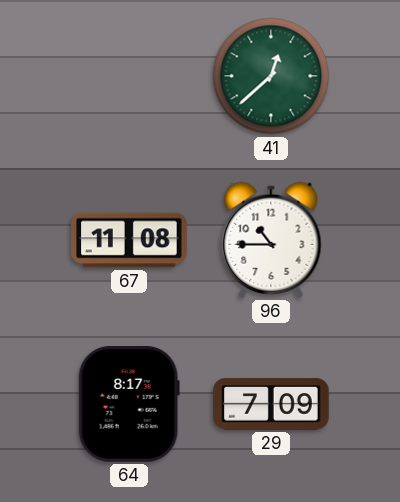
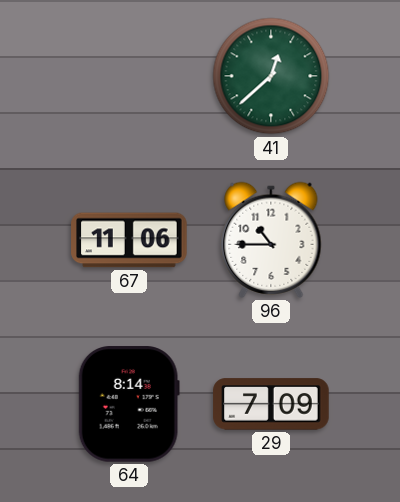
67: 11:08 -> 11:06
64: 8:17 -> 8:14
